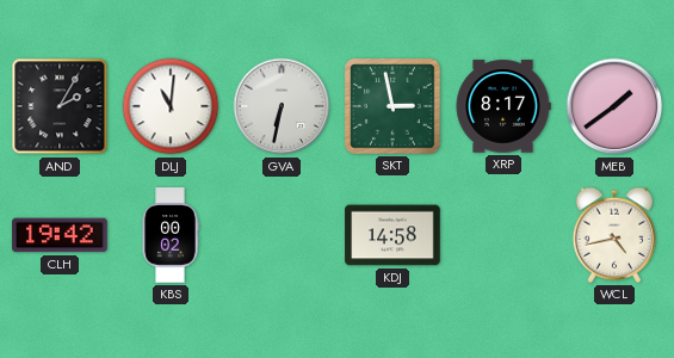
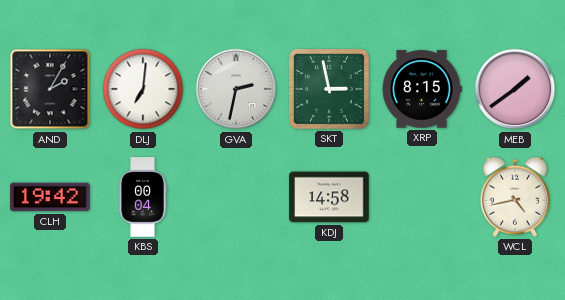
DLJ: 11:01 -> 7:01
GVA: 6:32 -> 2:32
XRP: 8:17 -> 8:15
KBS: 00:02 -> 00:04
